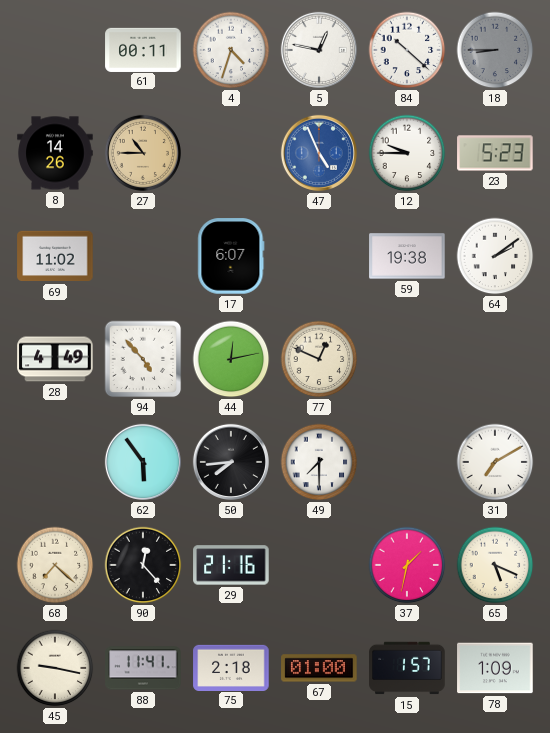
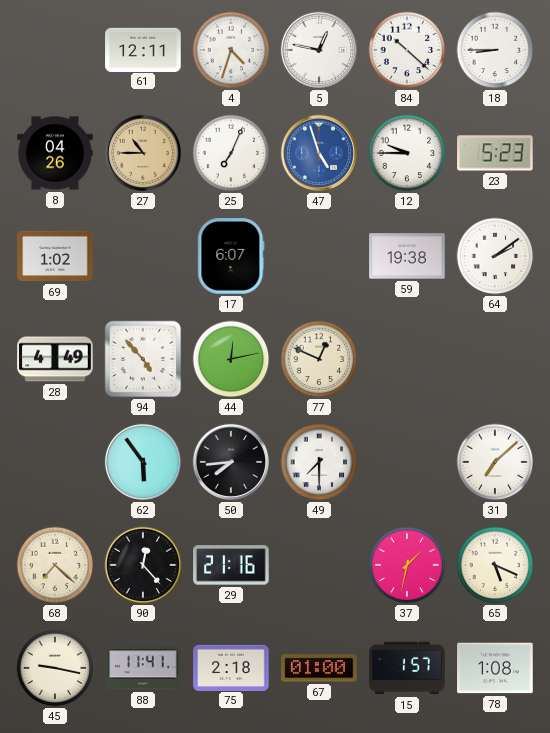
61: 00:11 -> 12:11
18 dial: grey -> white
8: 14:26 -> 04:26
25: none -> 7:04
47: 4:56 -> 4:57
69: 11:02 -> 1:02
31: 7:10 -> 7:08
78: 1:09 -> 1:08
